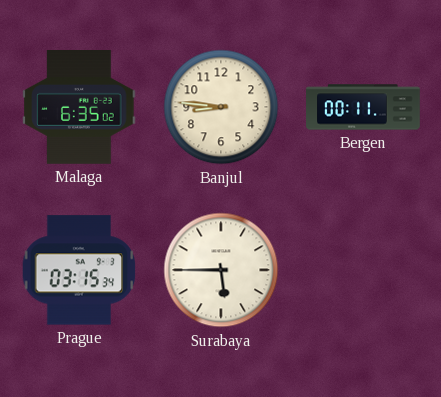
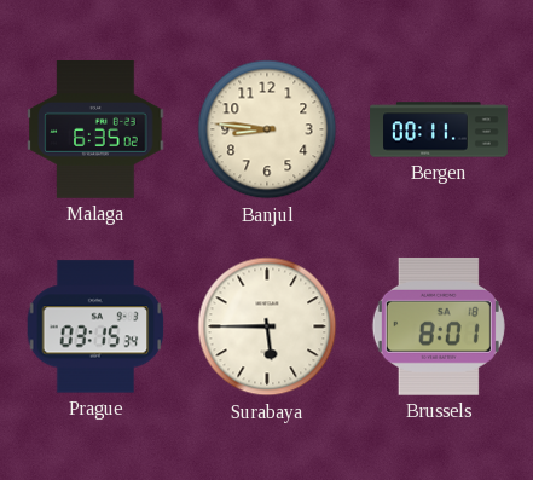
Brussels: none -> 8:01
